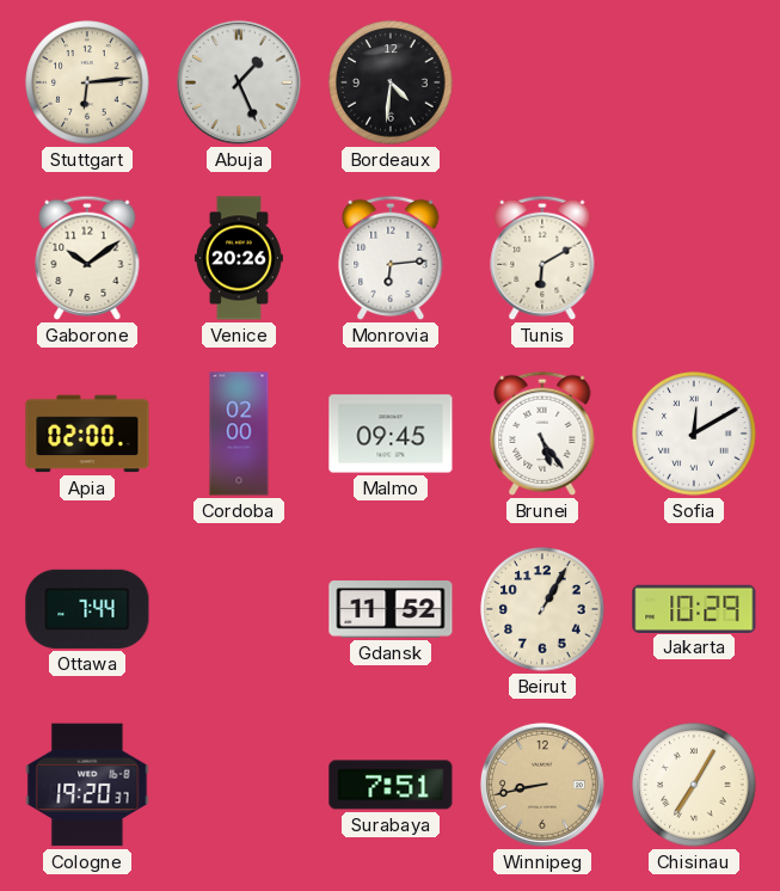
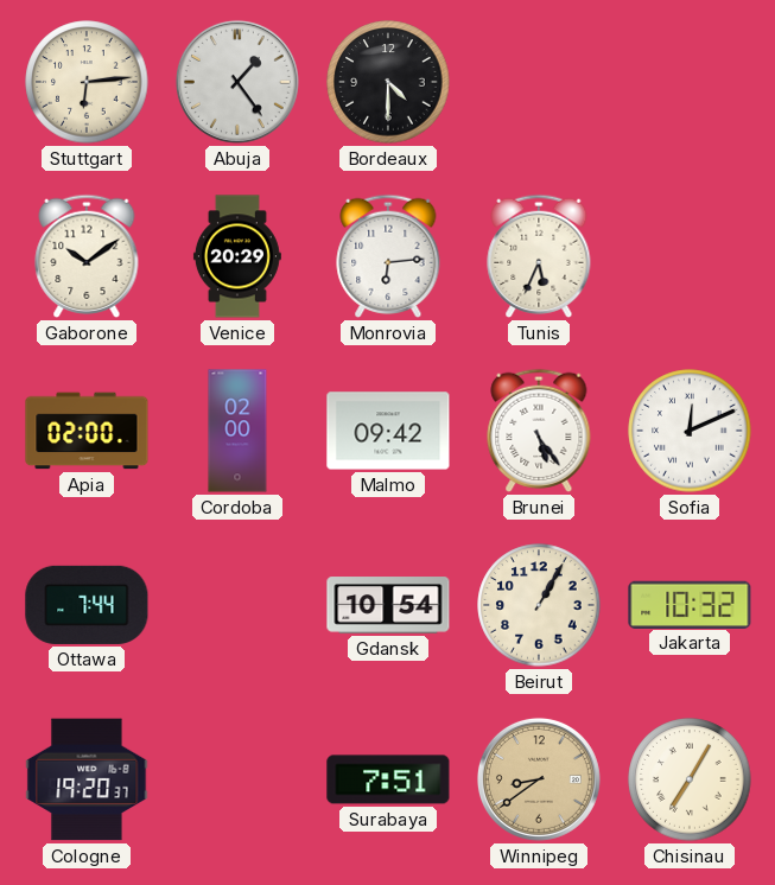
Abuja: 1:26 -> 1:24
Bordeaux: 4:31 -> 4:30
Venice: 20:26 -> 20:29
Tunis: 6:10 -> 5:34
Malmo: 09:45 -> 09:42
Sofia: 12:10 -> 12:11
Gdansk: 11:52 -> 10:54
Jakarta: 10:29 -> 10:32
Winnipeg: 8:43 -> 8:39
